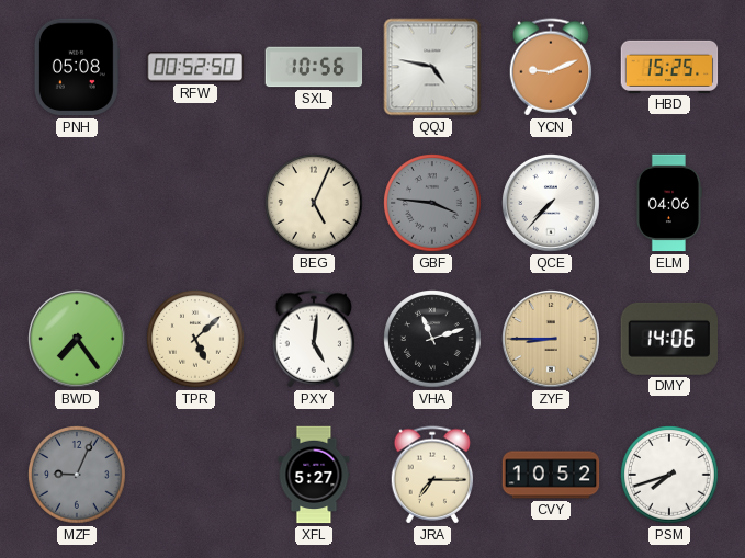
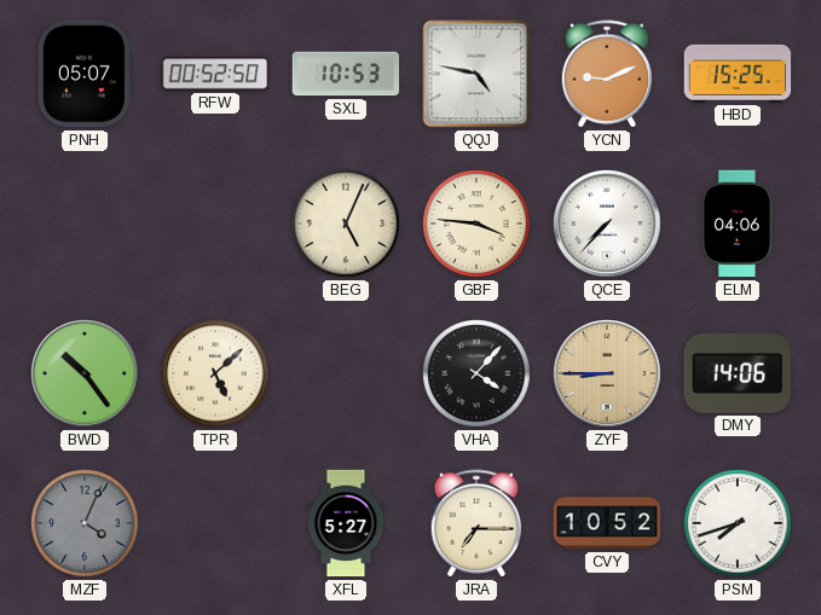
PNH: 05:08 -> 05:07
SXL: 10:56 -> 10:53
GBF dial: grey -> cream
BWD: 7:24 -> 10:24
PXY: 5:01 -> none
VHA: 11:12 -> 4:07
MZF: 9:04 -> 4:04
